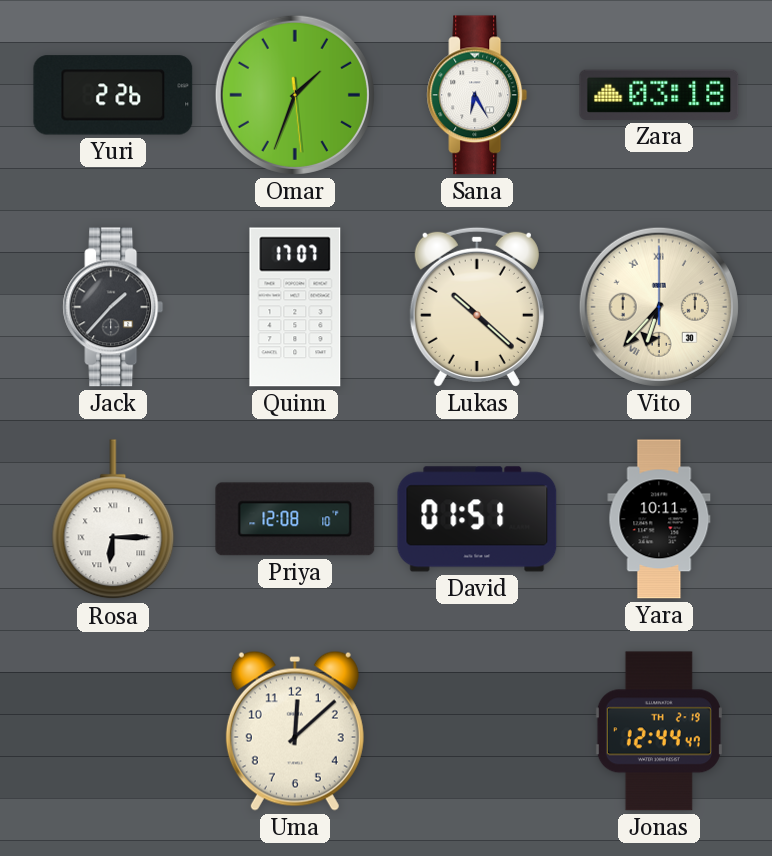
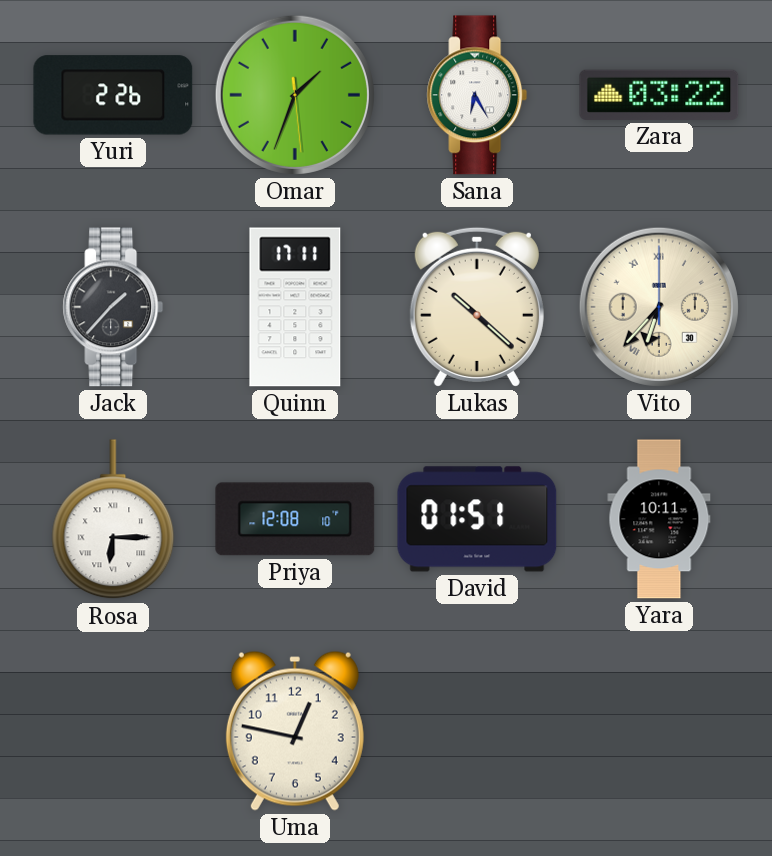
Zara: 03:18 -> 03:22
Quinn: 17:07 -> 17:11
Uma: 12:08 -> 12:47
Jonas: 12:44 -> none
